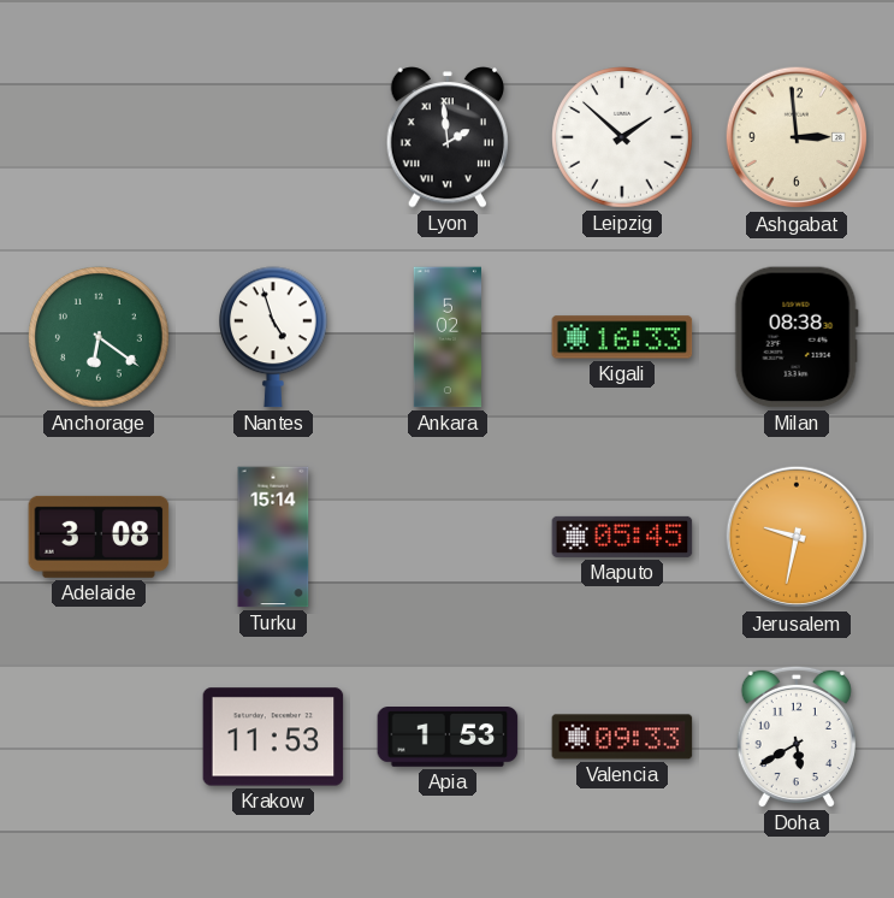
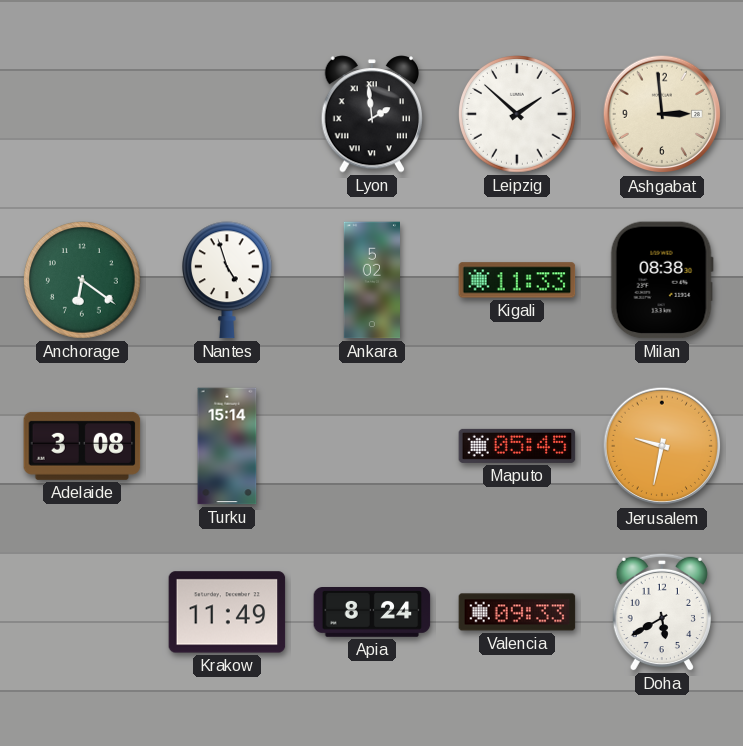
Kigali: 16:33 -> 11:33
Krakow: 11:53 -> 11:49
Apia: 1:53 -> 8:24
